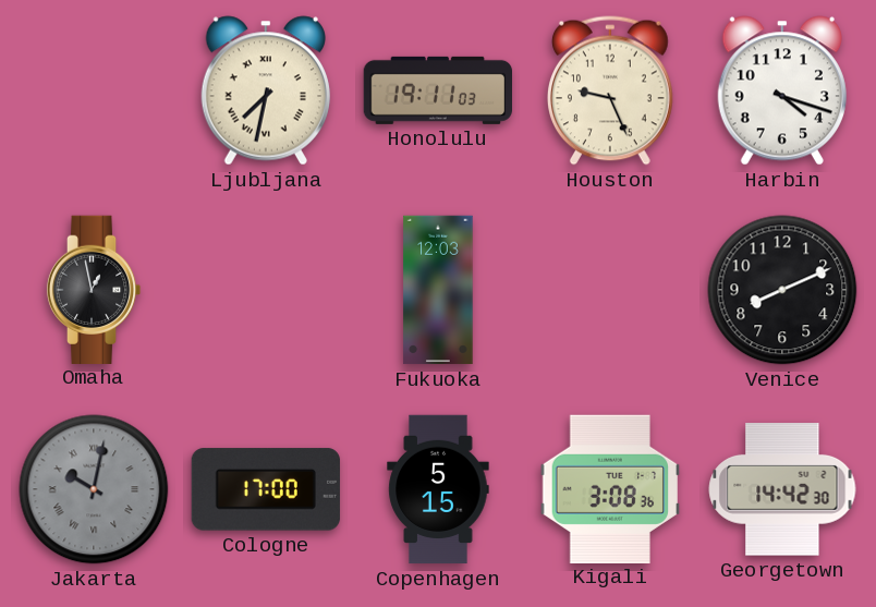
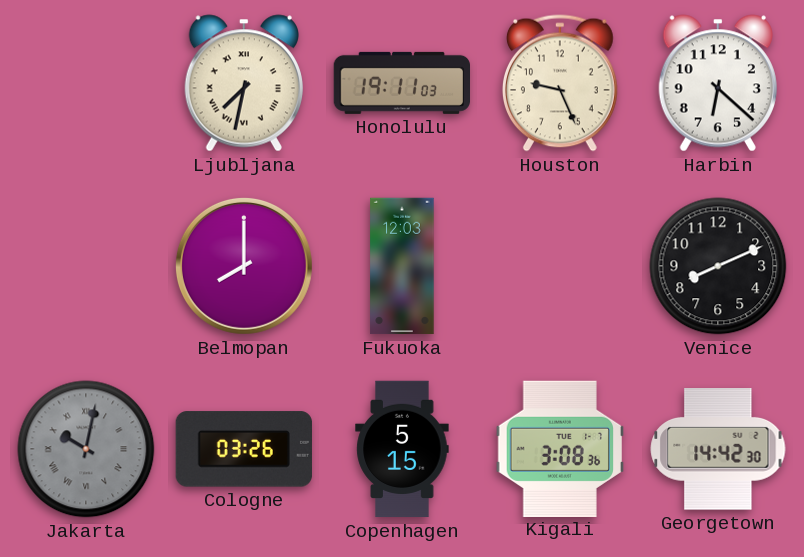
Harbin: 4:18 -> 6:22
Omaha: 12:58 -> none
Belmopan: none -> 8:00
Cologne: 17:00 -> 03:26
